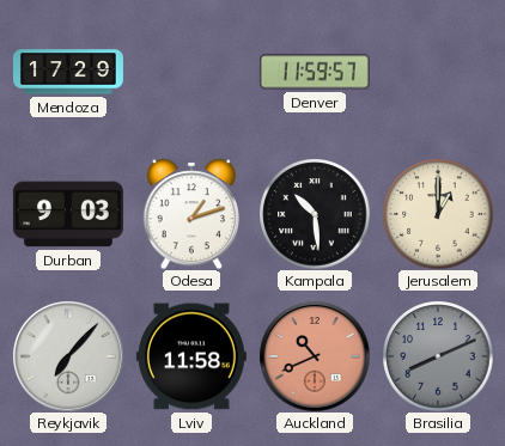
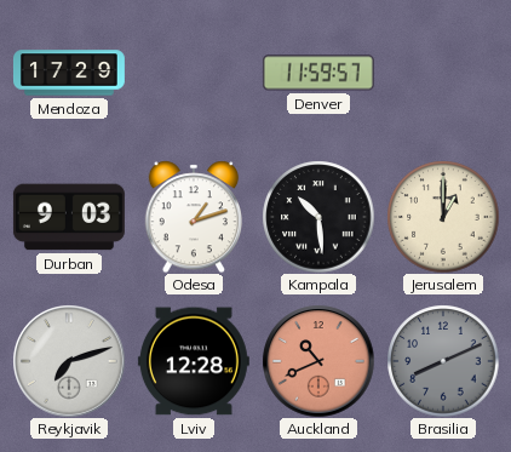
Reykjavik: 7:07 -> 7:12
Lviv: 11:58 -> 12:28
